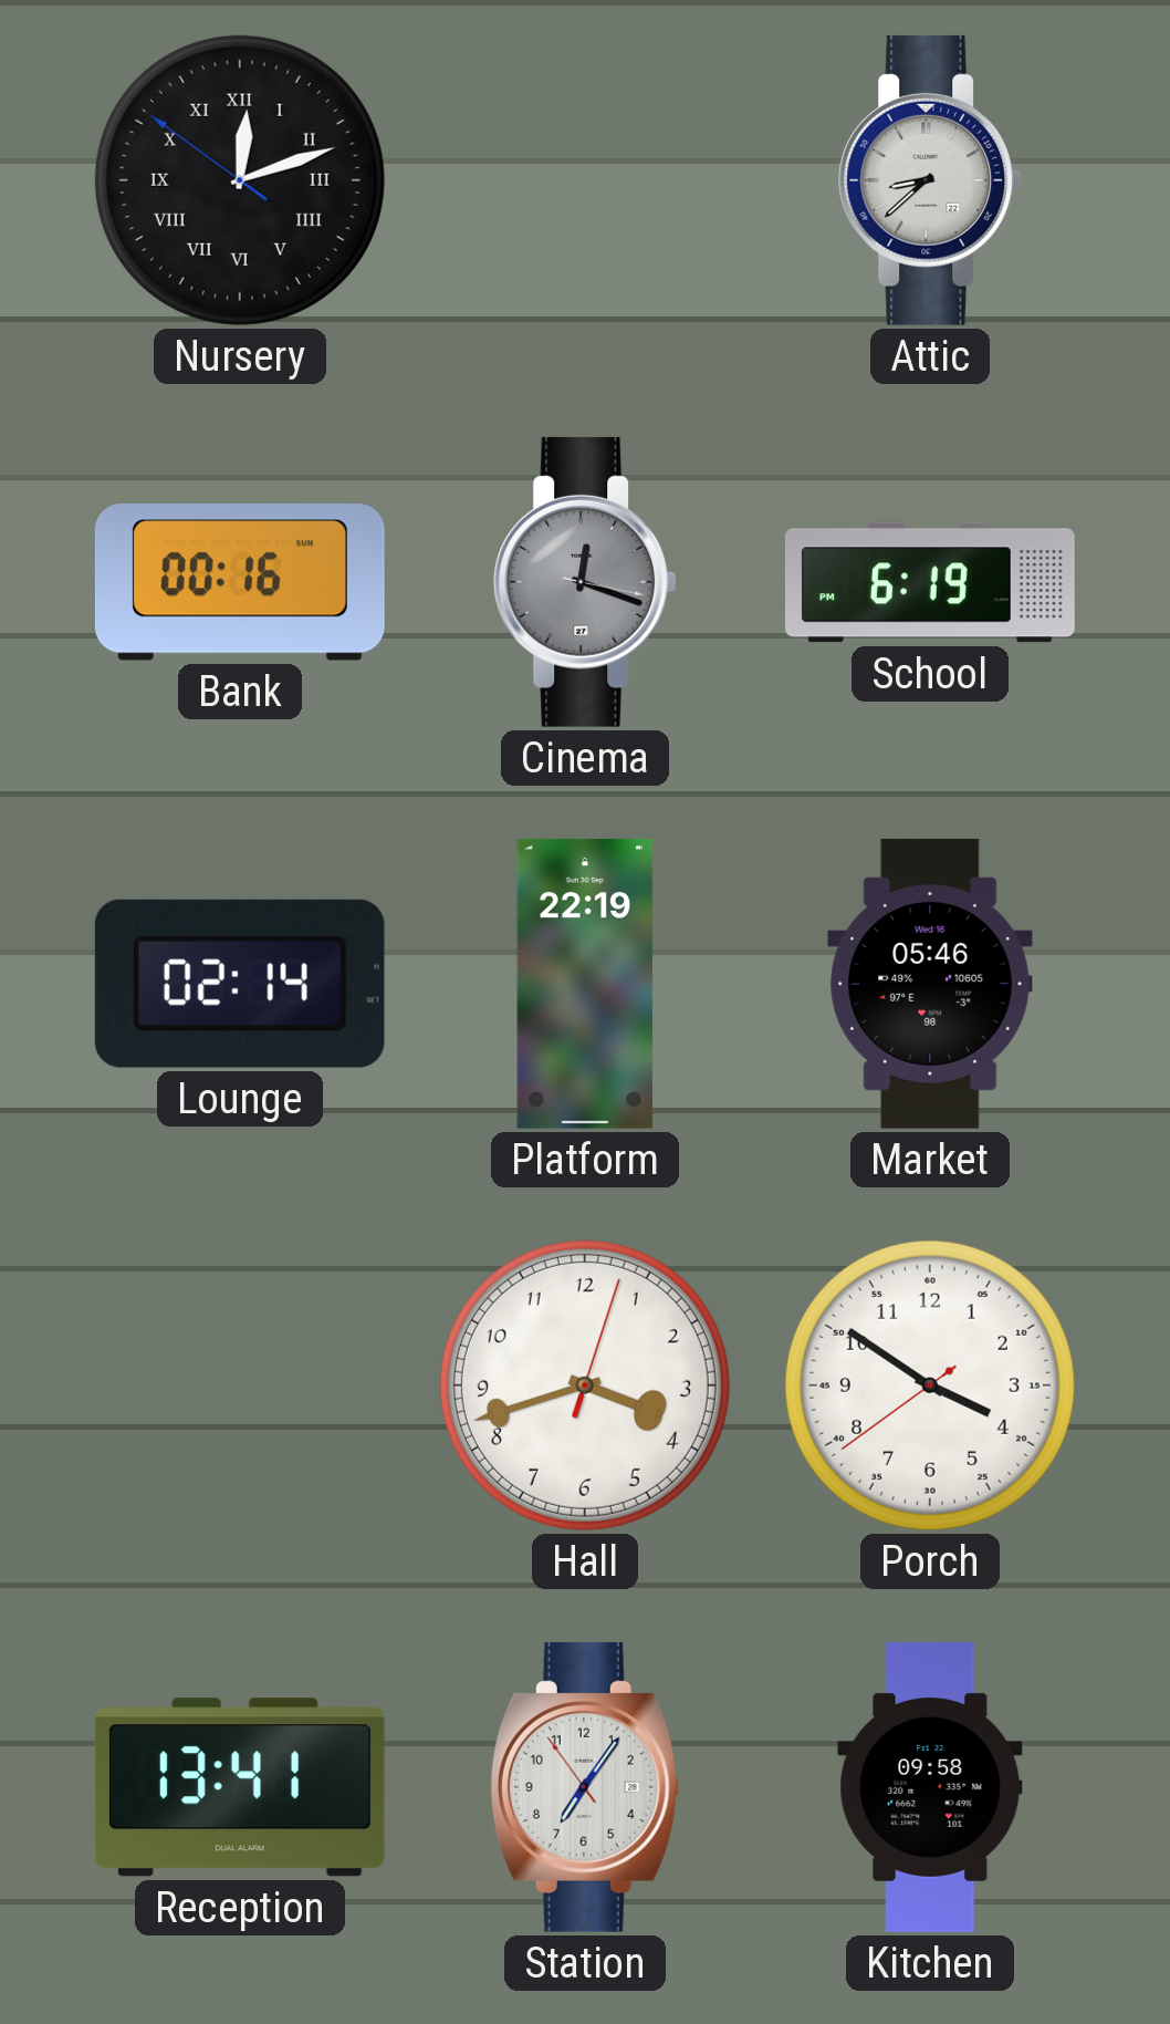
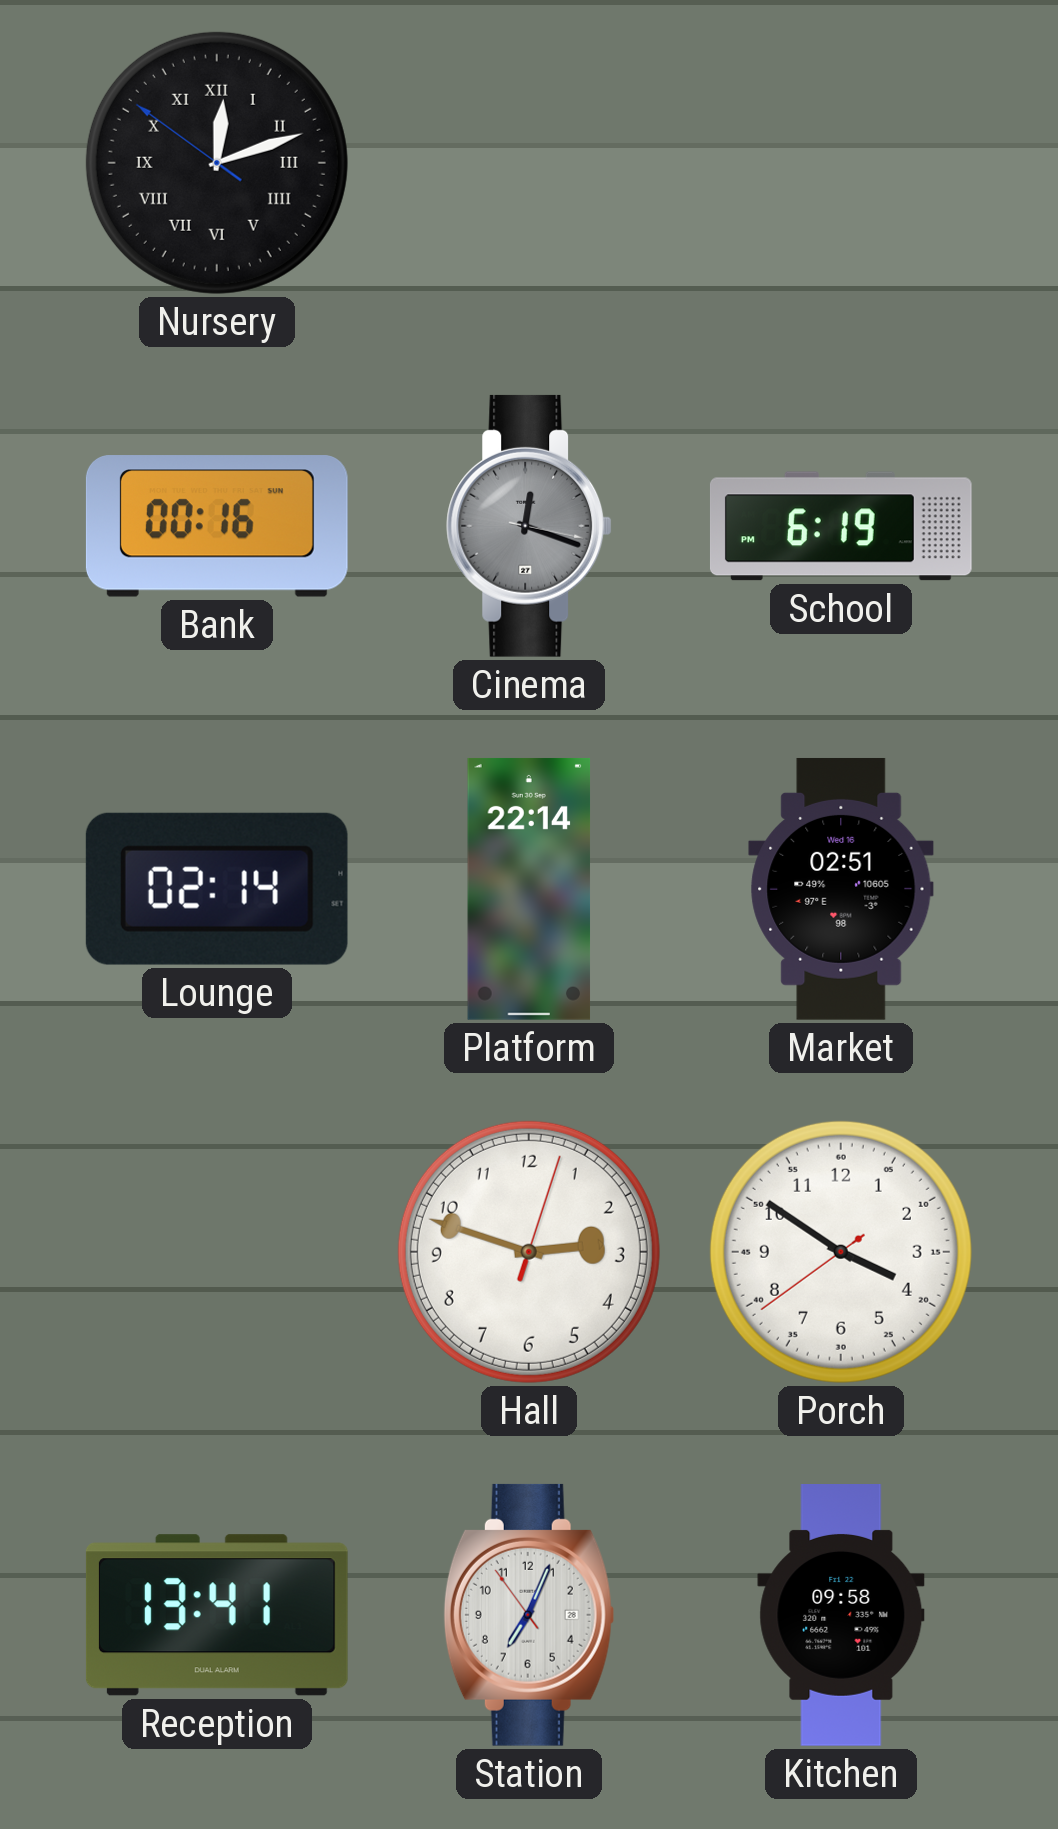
Attic: 8:38 -> none
Platform: 22:19 -> 22:14
Market: 05:46 -> 02:51
Hall: 3:42 -> 2:48
Station: 7:05 -> 7:03
